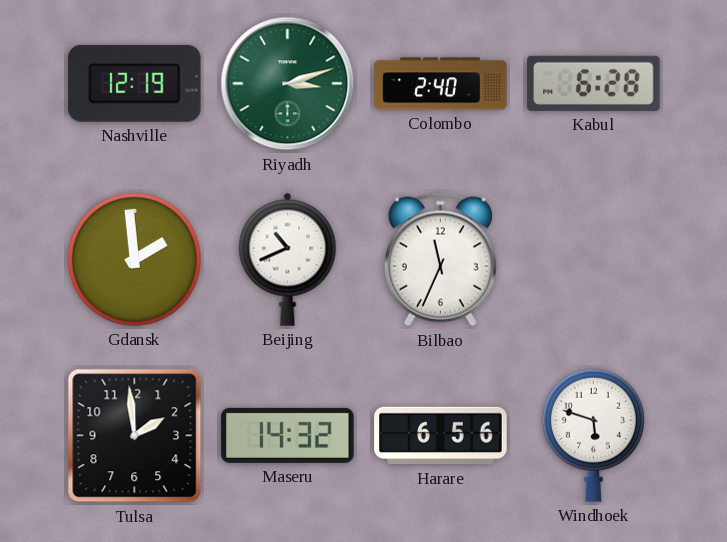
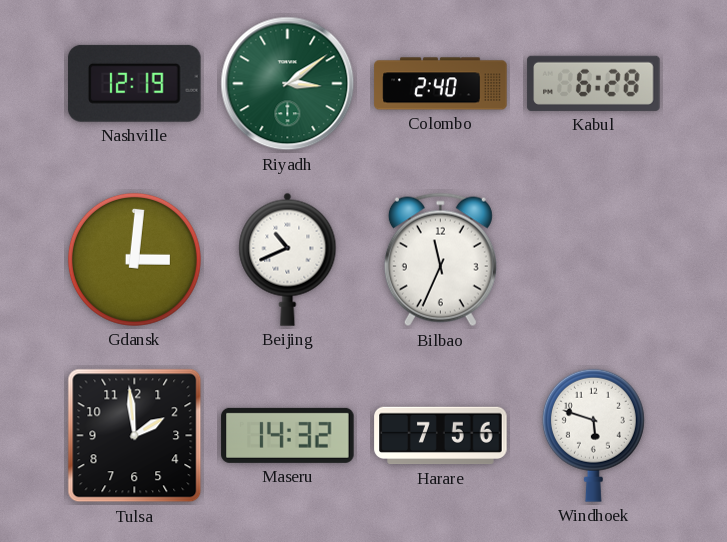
Riyadh: 3:12 -> 3:09
Gdansk: 1:59 -> 3:01
Harare: 6:56 -> 7:56
